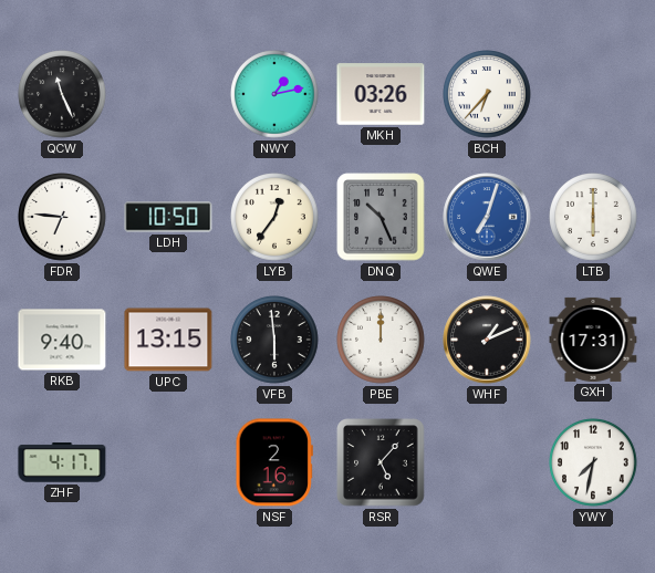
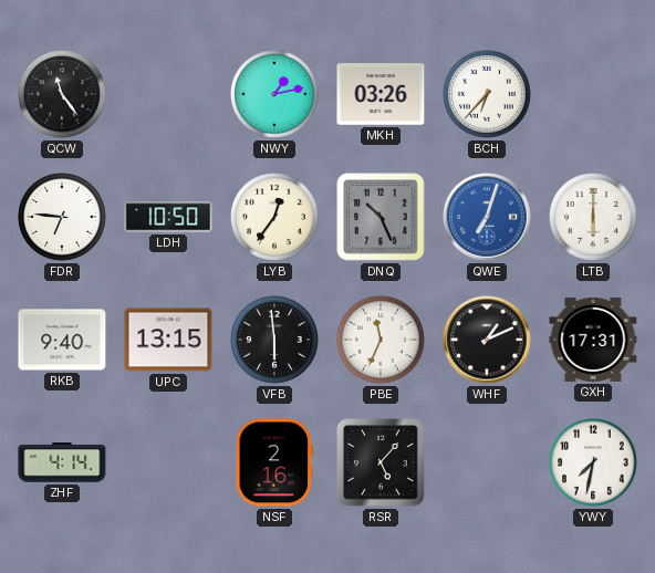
QCW: 11:26 -> 11:24
PBE: 12:00 -> 11:34
ZHF: 4:17 -> 4:14
